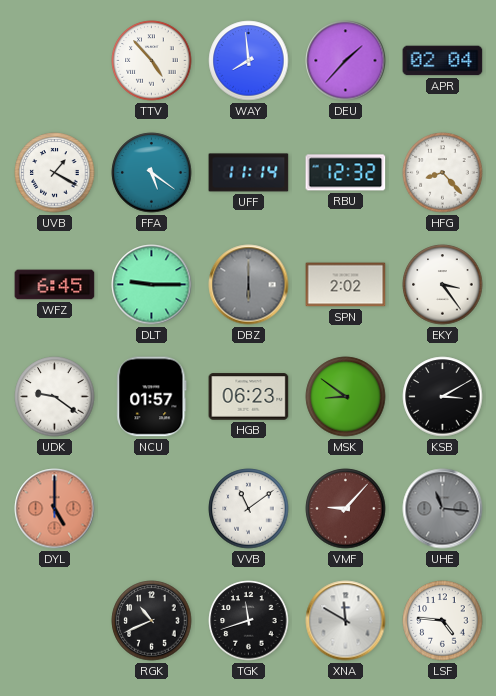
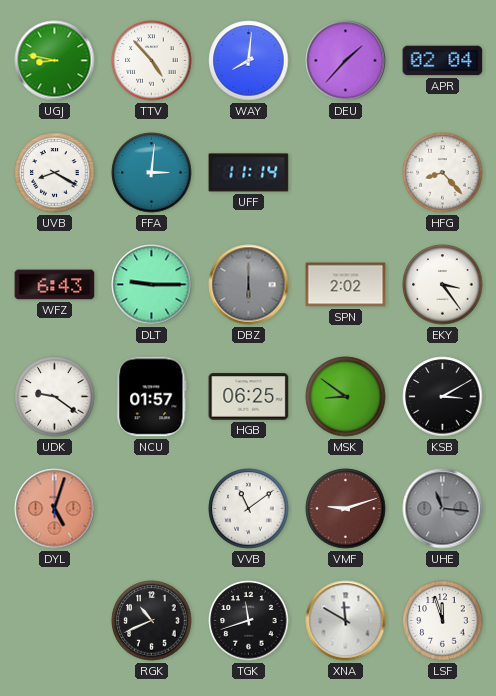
UGJ: none -> 8:47
WAY: 7:59 -> 8:01
UVB: 1:20 -> 8:20
FFA: 5:21 -> 3:01
RBU: 12:32 -> none
WFZ: 6:45 -> 6:43
HGB: 06:23 -> 06:25
DYL: 5:00 -> 5:03
VMF: 9:07 -> 9:12
LSF: 4:46 -> 11:57
